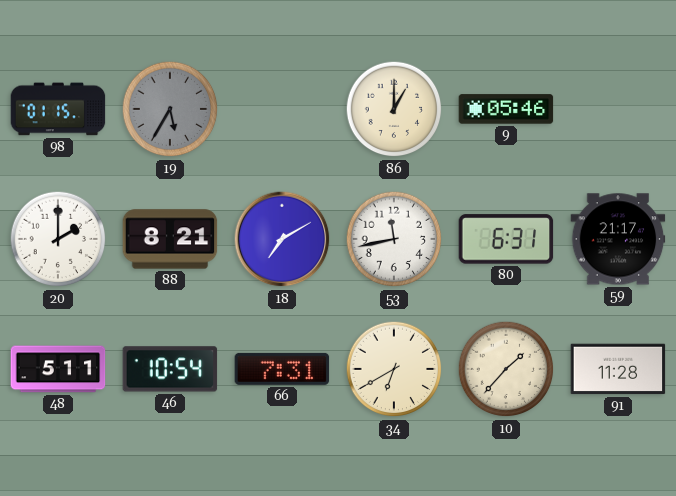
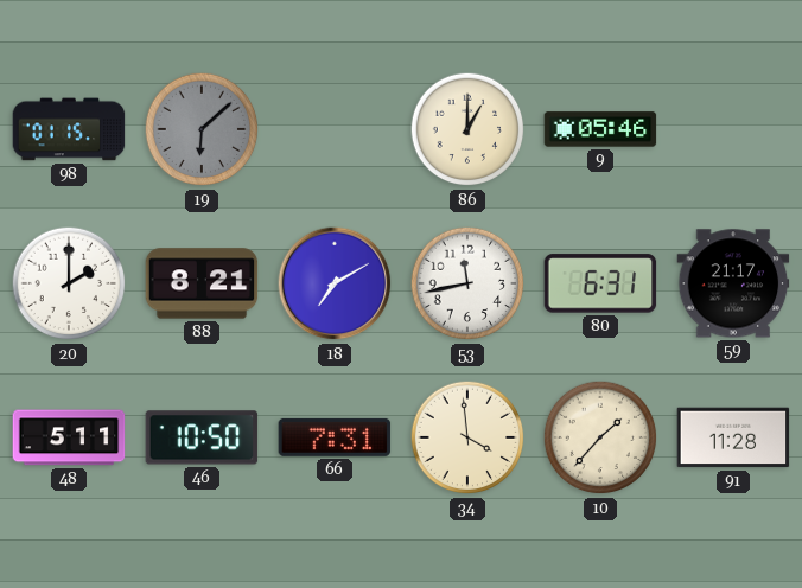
19: 5:35 -> 6:08
46: 10:54 -> 10:50
34: 6:40 -> 3:59
